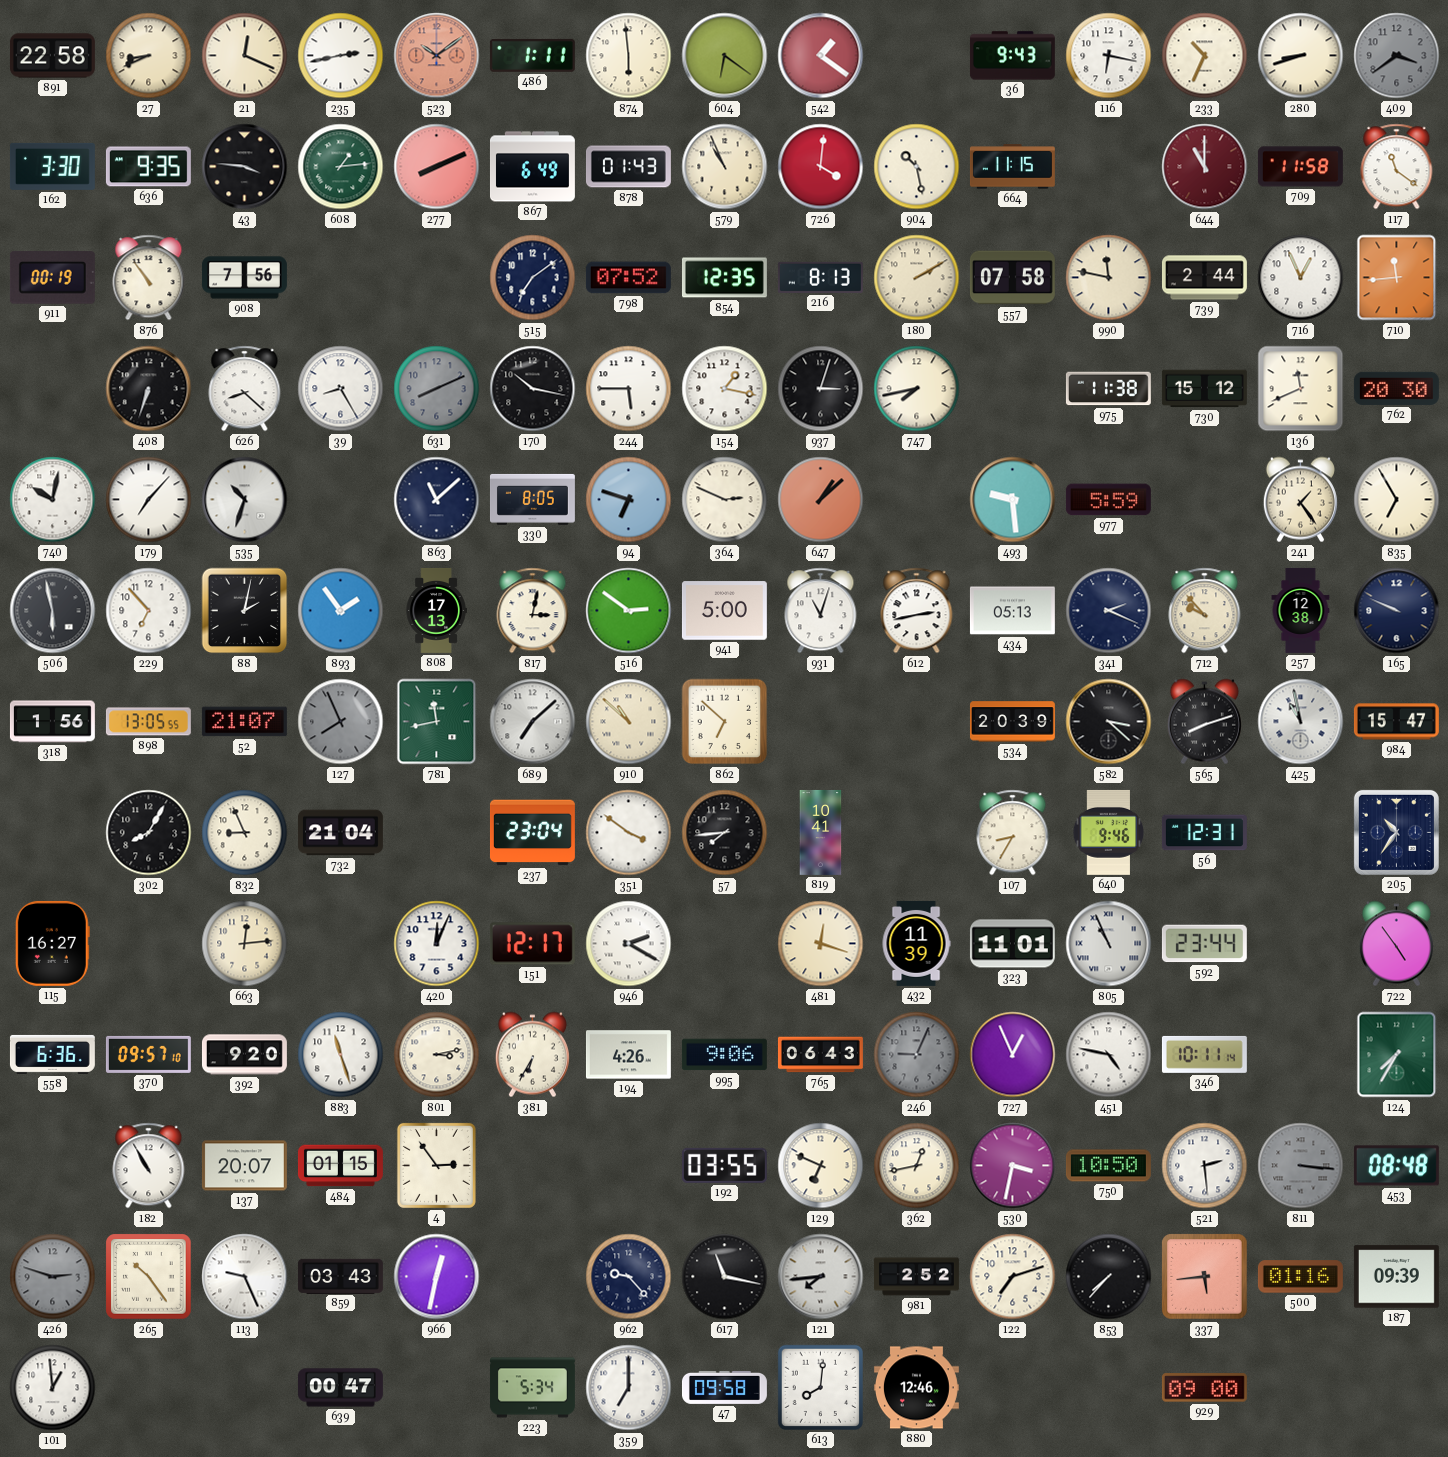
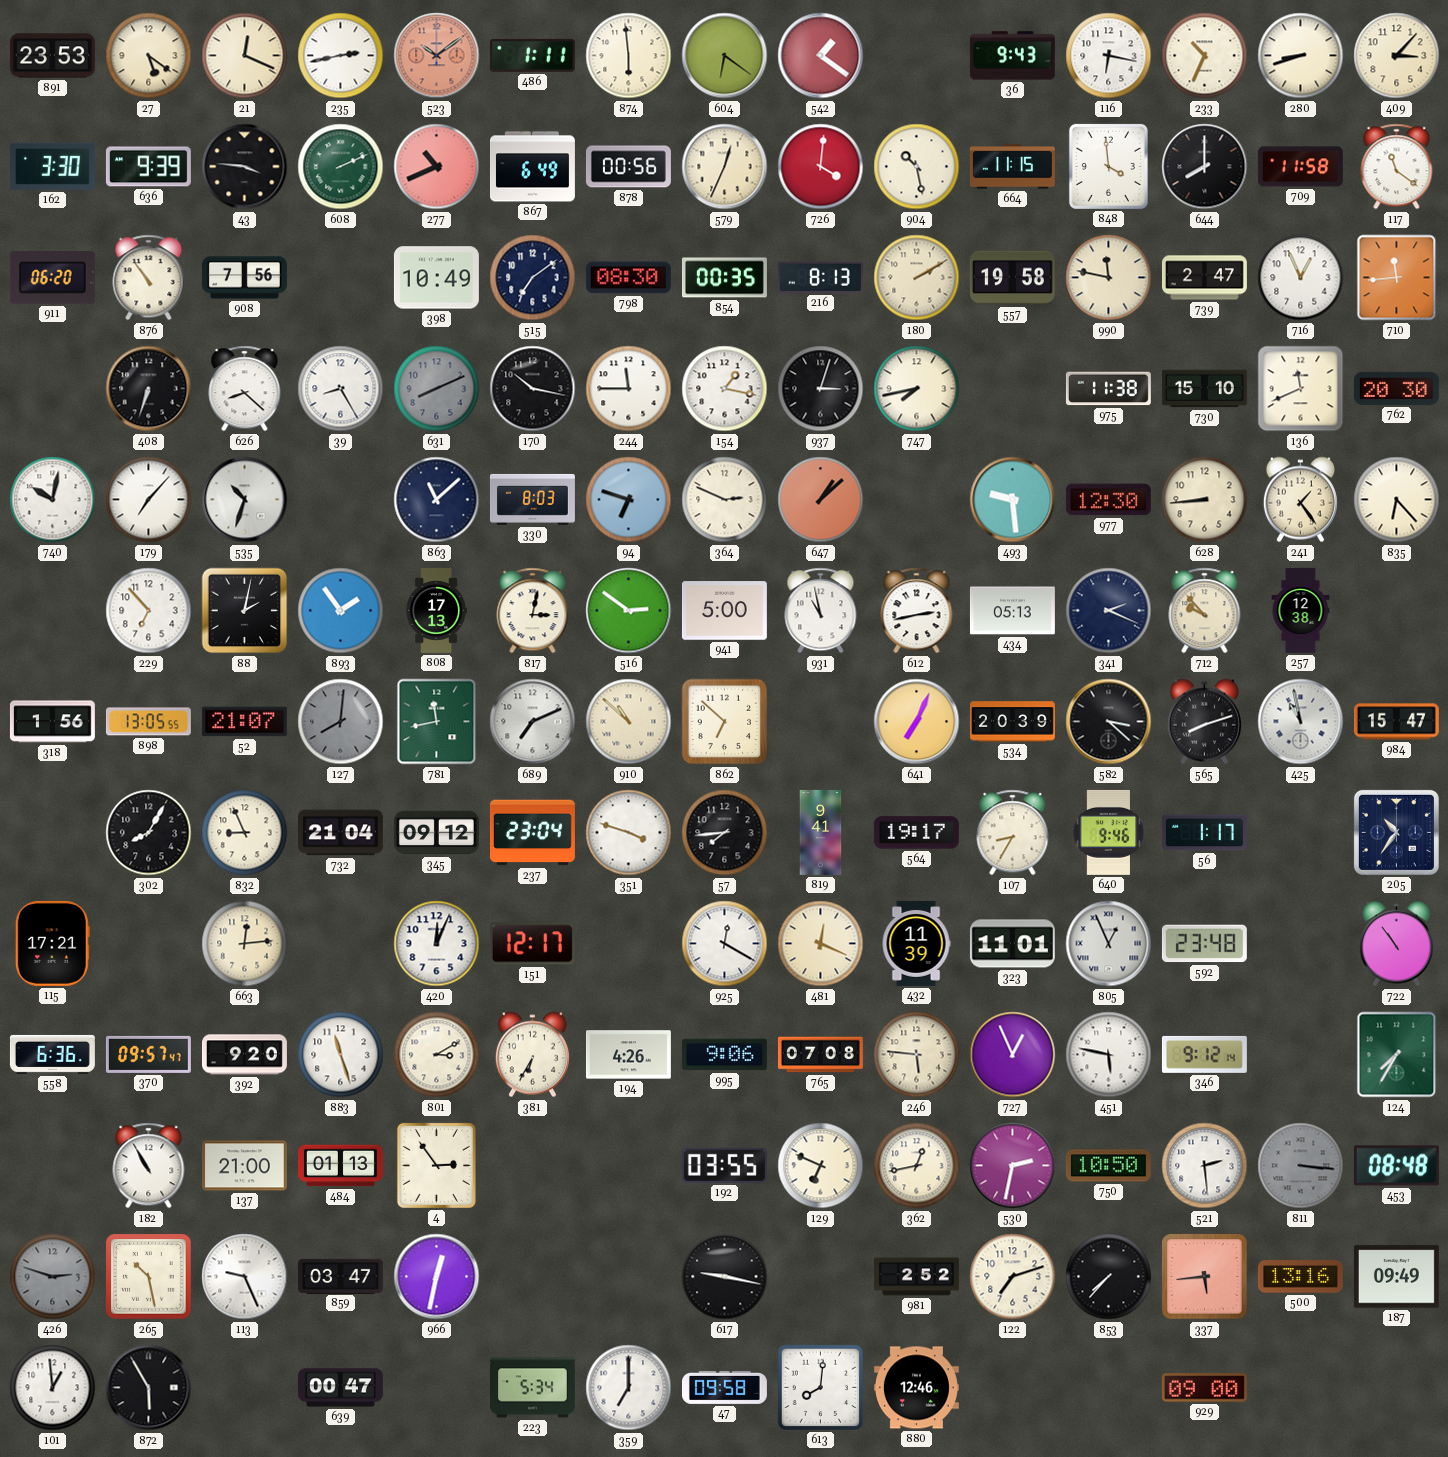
891: 22:58 -> 23:53
27: 8:41 -> 5:21
409: 3:39 -> 3:07
409 dial: grey -> cream
636: 9:35 -> 9:39
608: 1:14 -> 2:11
277: 8:11 -> 10:41
878: 01:43 -> 00:56
579: 10:56 -> 12:34
848: none -> 3:59
644: 11:00 -> 8:00
644 dial: burgundy -> black
911: 00:19 -> 06:20
398: none -> 10:49
798: 07:52 -> 08:30
854: 12:35 -> 00:35
557: 07:58 -> 19:58
739: 2:44 -> 2:47
244: 5:45 -> 11:45
730: 15:12 -> 15:10
330: 8:05 -> 8:03
977: 5:59 -> 12:30
628: none -> 8:44
835: 6:55 -> 6:23
506: 5:58 -> none
931: 11:03 -> 10:58
165: 9:49 -> none
127: 7:56 -> 8:01
689: 7:08 -> 7:11
641: none -> 7:04
345: none -> 09:12
351: 3:51 -> 3:48
819: 10:41 -> 9:41
564: none -> 19:17
56: 12:31 -> 1:17
115: 16:27 -> 17:21
946: 2:20 -> none
925: none -> 12:20
481: 12:18 -> 12:19
805: 10:56 -> 12:56
592: 23:44 -> 23:48
722: 4:54 -> 10:54
370: 09:57:10 -> 09:57:47
801: 3:13 -> 3:10
765: 06:43 -> 07:08
246: 9:04 -> 5:46
246 dial: grey -> cream
451: 4:47 -> 5:47
346: 10:11 -> 9:12
137: 20:07 -> 21:00
484: 01:15 -> 01:13
530: 3:32 -> 2:32
265: 10:24 -> 10:28
859: 03:43 -> 03:47
962: 9:23 -> none
617: 11:17 -> 9:17
121: 7:44 -> none
500: 01:16 -> 13:16
187: 09:39 -> 09:49
872: none -> 5:55
